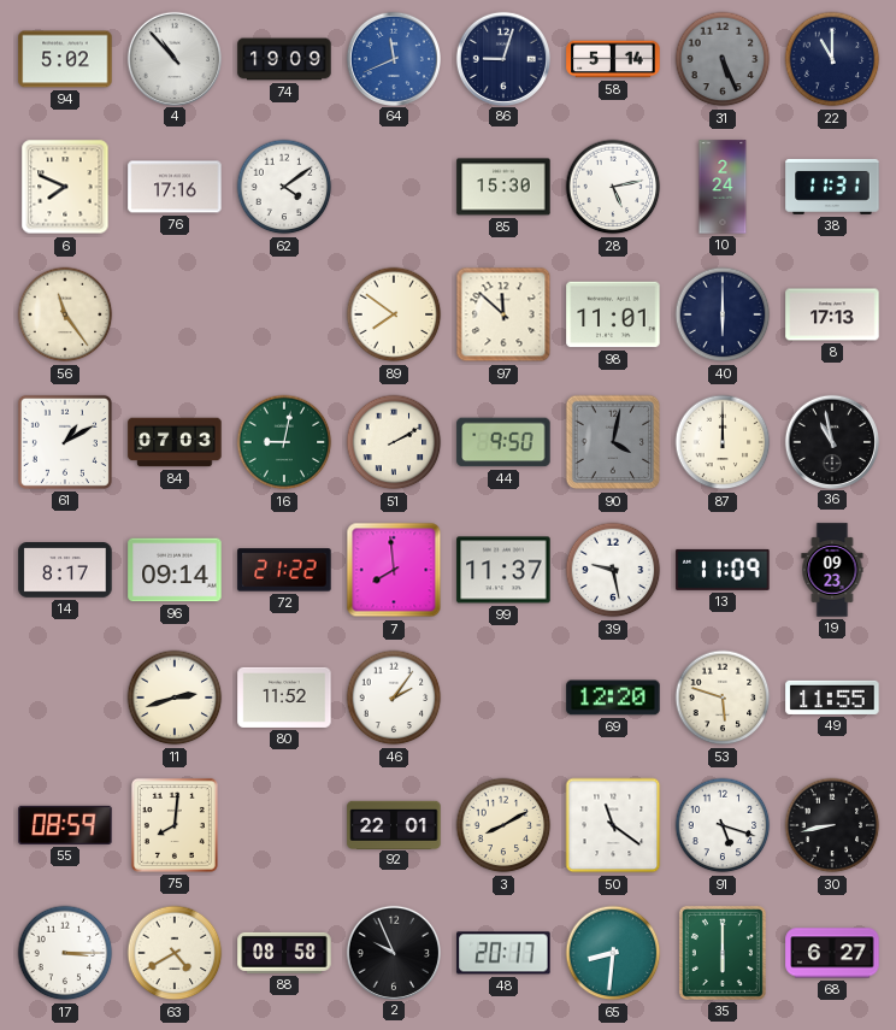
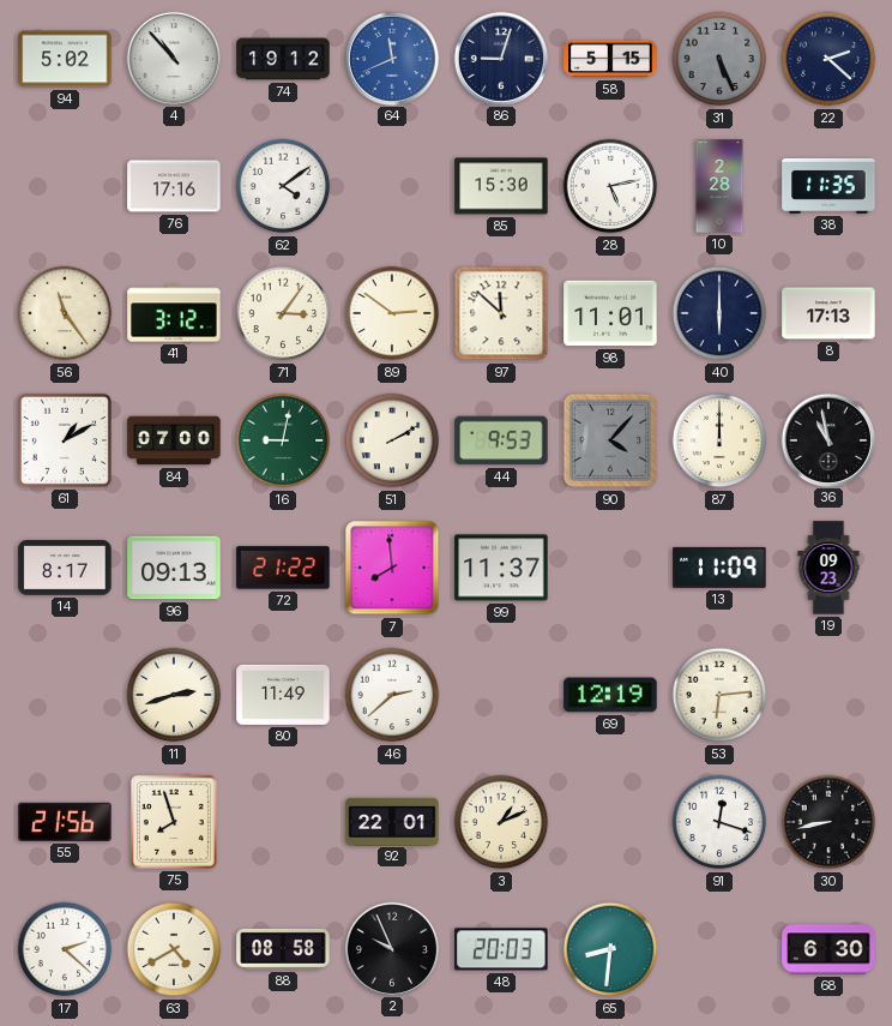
74: 19:09 -> 19:12
58: 5:14 -> 5:15
22: 11:00 -> 2:22
6: 7:49 -> none
10: 2:24 -> 2:28
38: 11:31 -> 11:35
41: none -> 3:12
71: none -> 3:06
89: 7:51 -> 2:51
84: 07:03 -> 07:00
44: 9:50 -> 9:53
90: 4:02 -> 4:07
96: 09:14 -> 09:13
39: 9:28 -> none
80: 11:52 -> 11:49
46: 2:06 -> 2:38
69: 12:20 -> 12:19
53: 5:48 -> 6:14
49: 11:55 -> none
55: 08:59 -> 21:56
75: 8:01 -> 7:57
3: 8:10 -> 1:11
50: 11:21 -> none
91: 5:18 -> 12:18
17: 3:15 -> 2:22
48: 20:17 -> 20:03
35: 6:00 -> none
68: 6:27 -> 6:30
